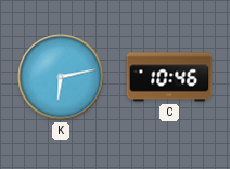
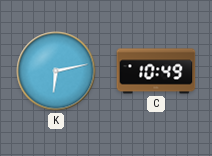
C: 10:46 -> 10:49
